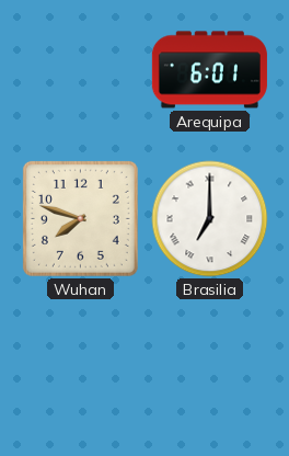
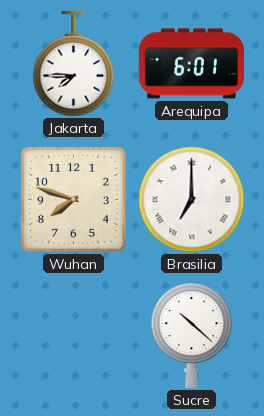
Jakarta: none -> 7:45
Sucre: none -> 10:22
